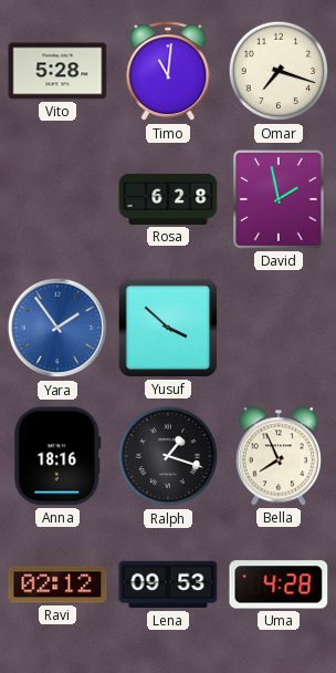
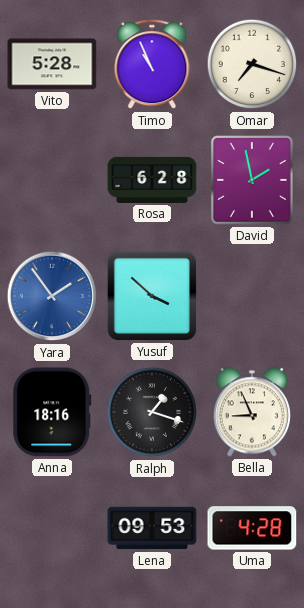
Timo: 11:01 -> 10:56
Bella: 7:56 -> 8:56
Ravi: 02:12 -> none
